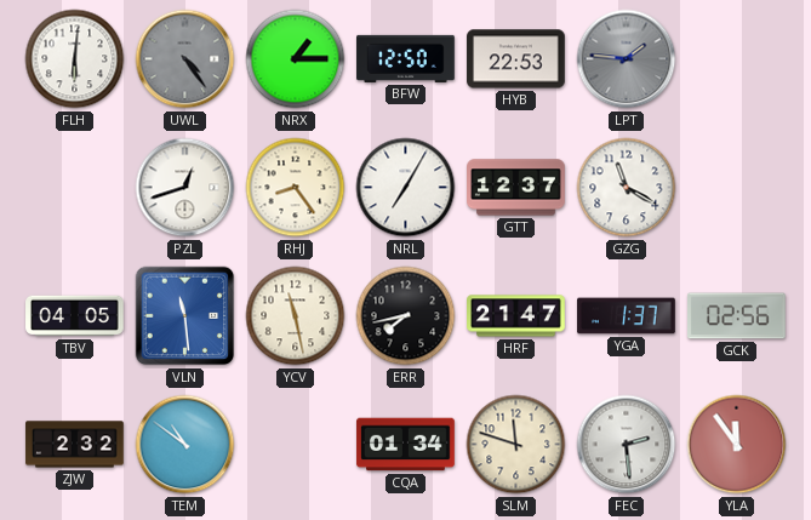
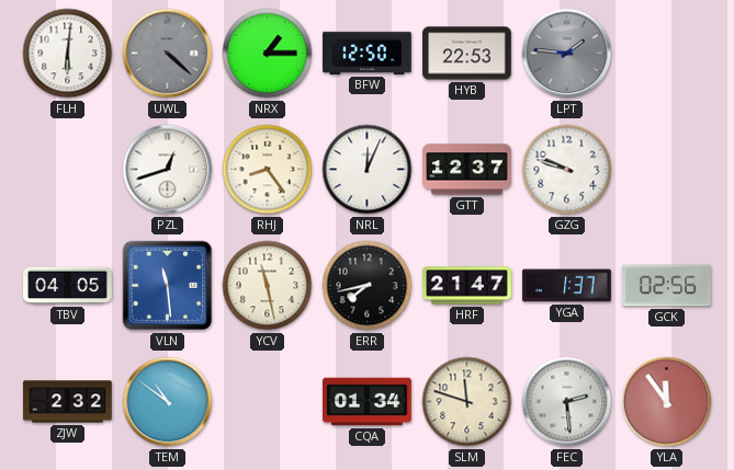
UWL: 4:24 -> 4:22
NRL: 7:05 -> 12:04
GZG: 11:20 -> 9:48
